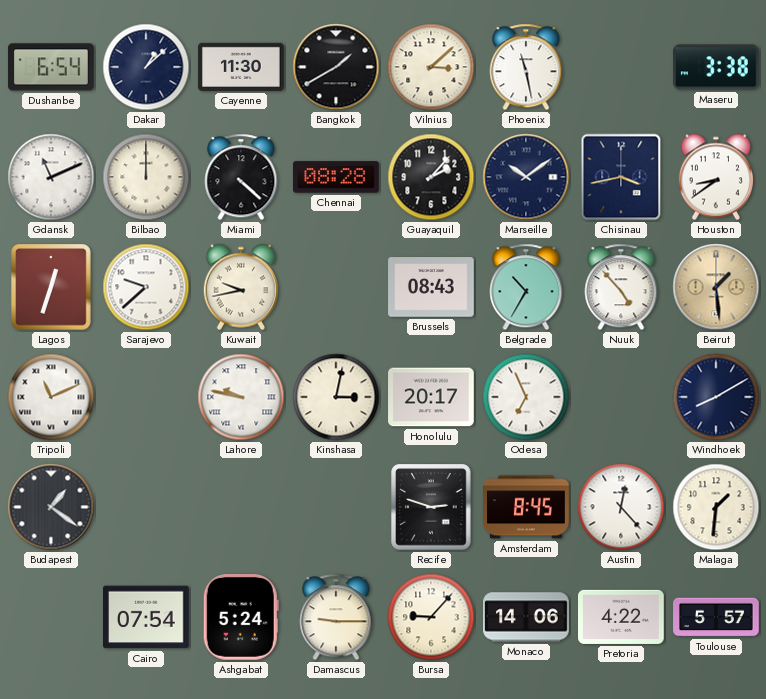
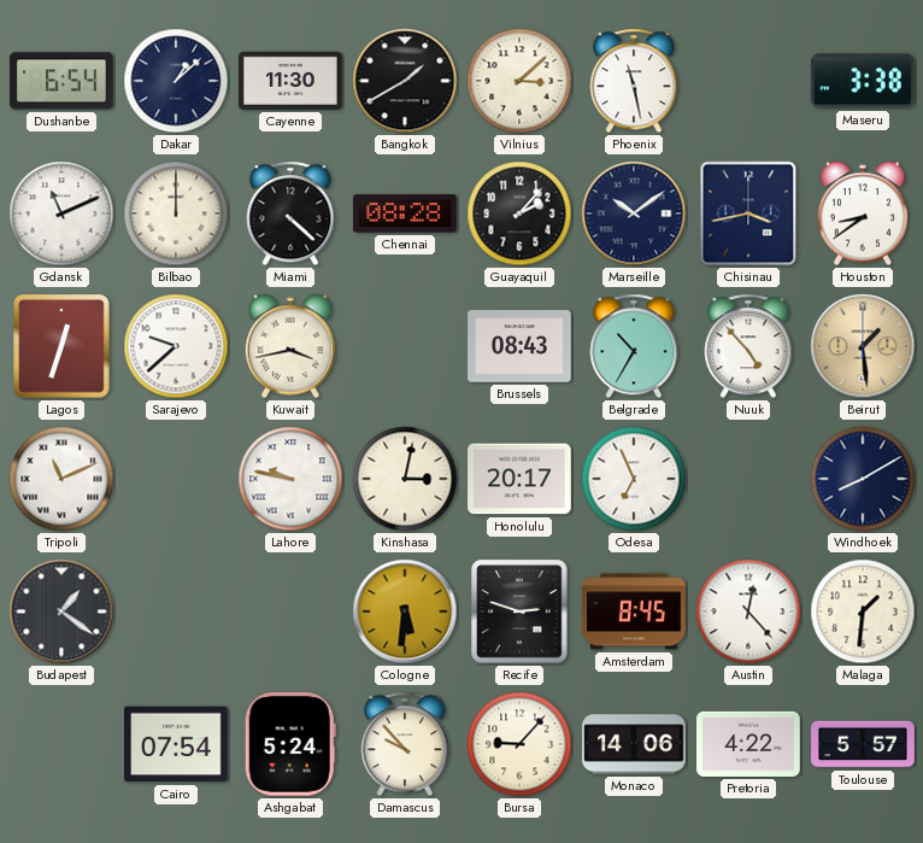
Kuwait: 9:43 -> 3:43
Cologne: none -> 5:31
Damascus: 9:15 -> 9:53
